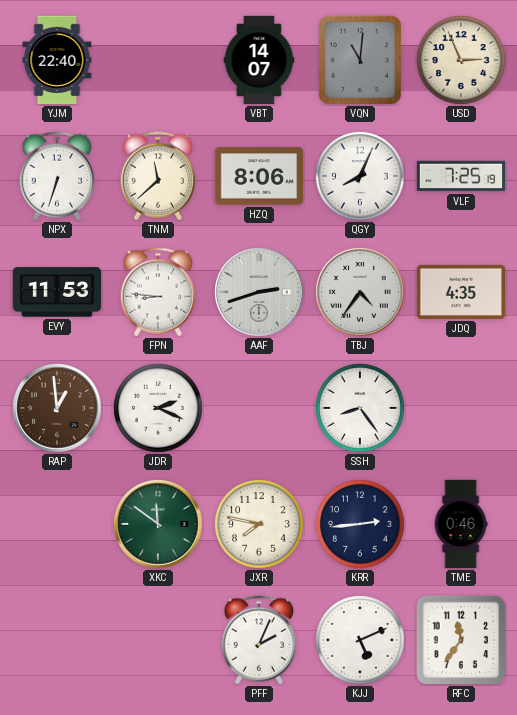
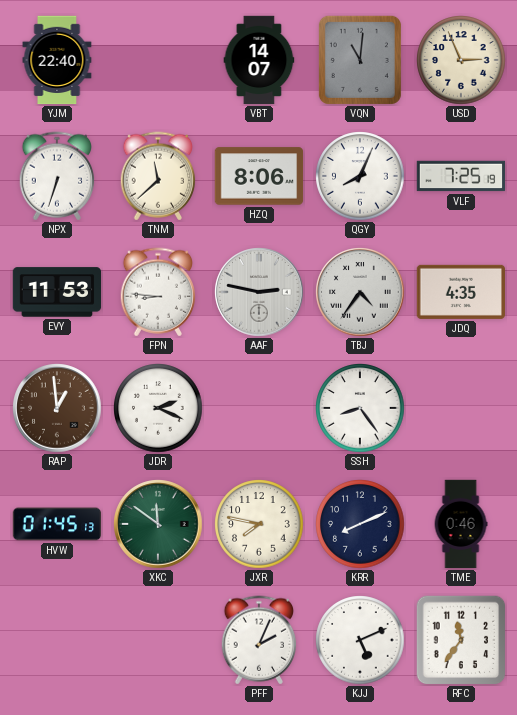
AAF: 2:42 -> 2:47
HVW: none -> 01:45
KRR: 2:44 -> 8:11
